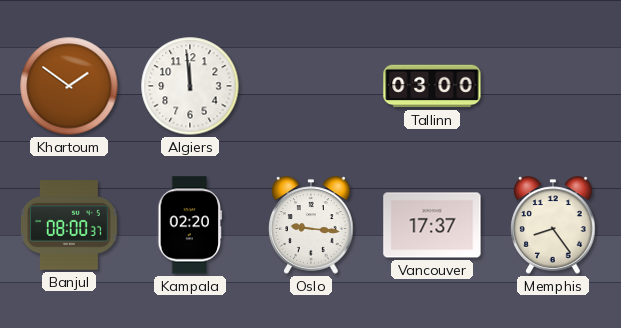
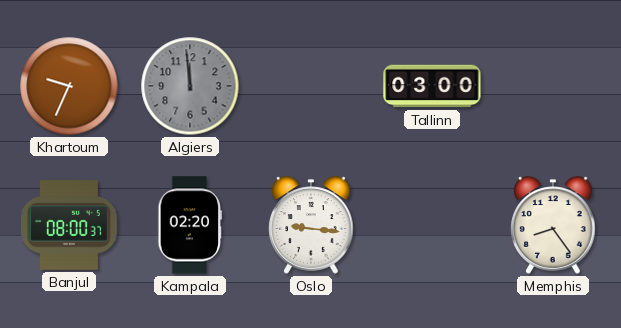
Khartoum: 1:51 -> 9:34
Algiers dial: white -> grey
Vancouver: 17:37 -> none
